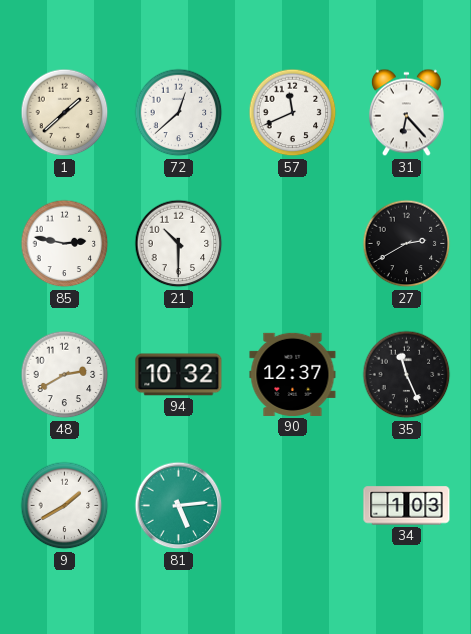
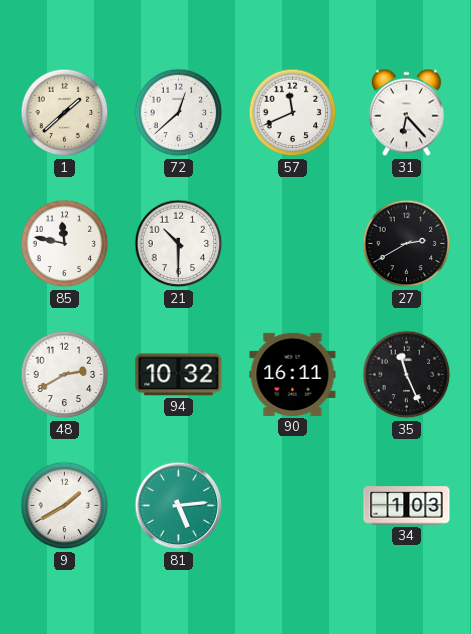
85: 2:47 -> 11:47
90: 12:37 -> 16:11
